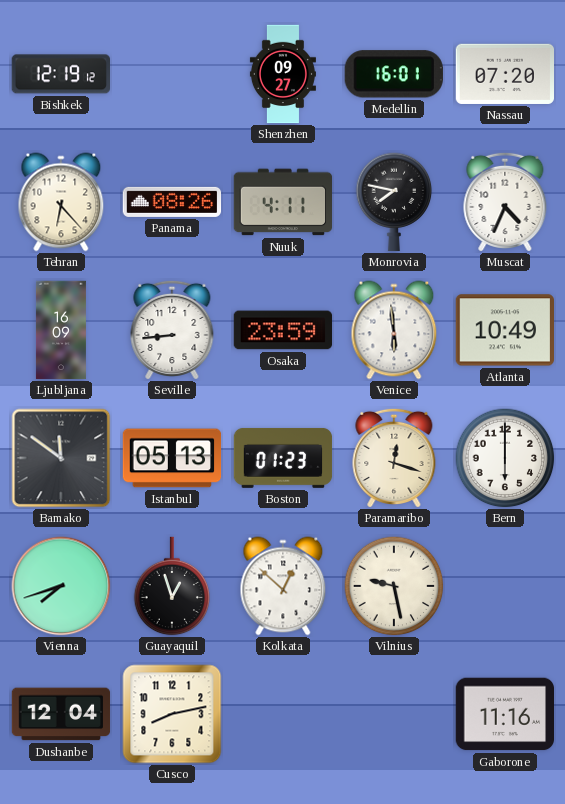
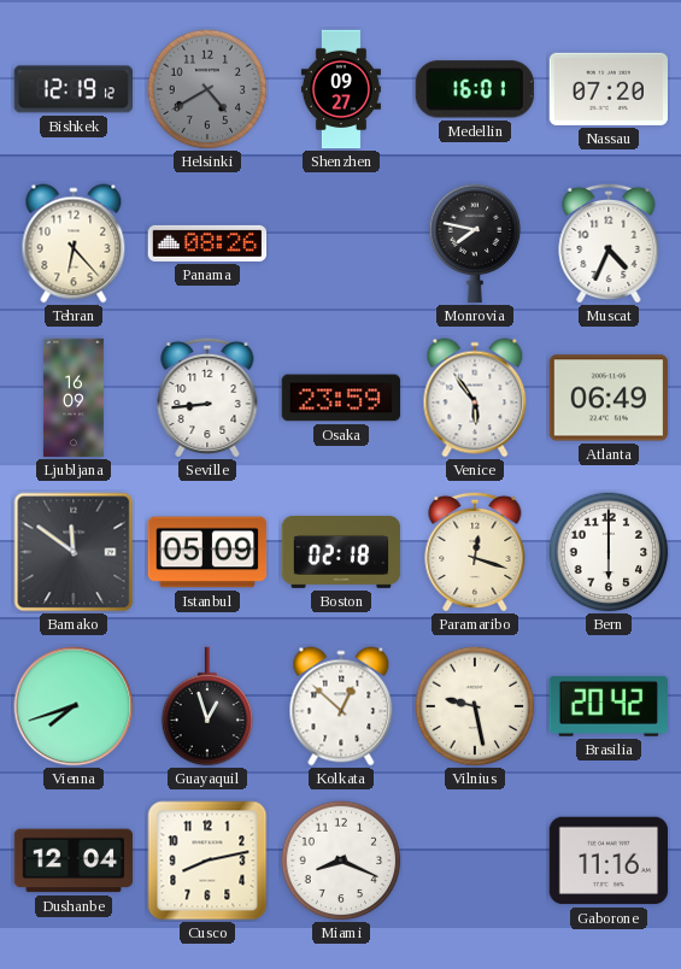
Helsinki: none -> 4:40
Nuuk: 4:11 -> none
Venice: 5:59 -> 5:54
Atlanta: 10:49 -> 06:49
Istanbul: 05:13 -> 05:09
Boston: 01:23 -> 02:18
Brasilia: none -> 20:42
Miami: none -> 8:19
